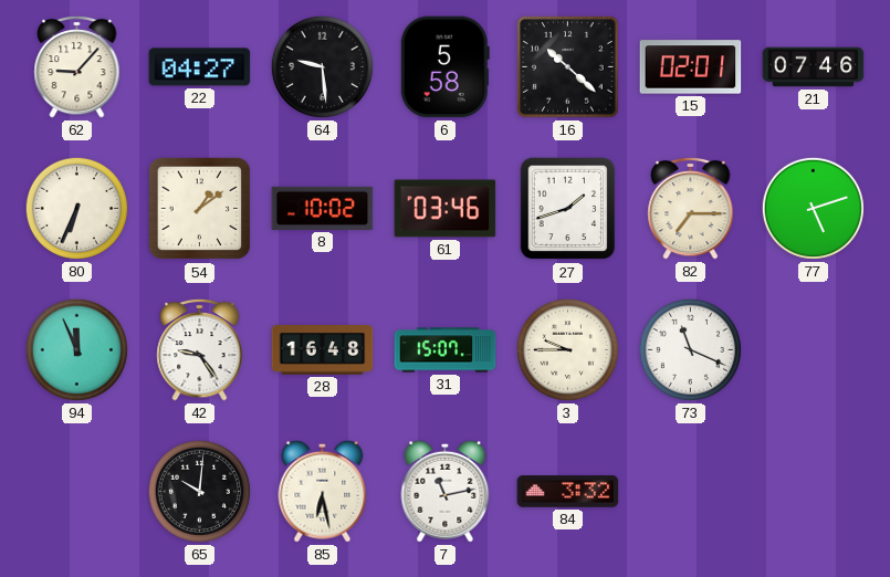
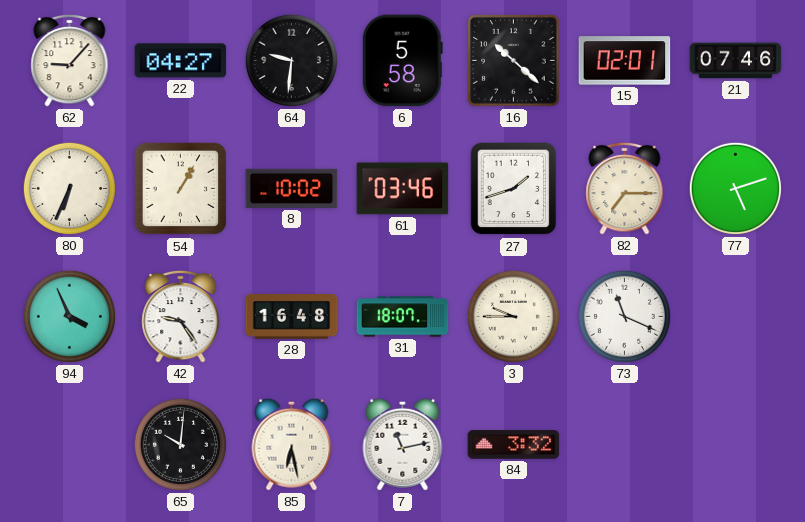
64: 9:29 -> 9:31
54: 1:09 -> 1:05
94: 11:56 -> 3:56
31: 15:07 -> 18:07
